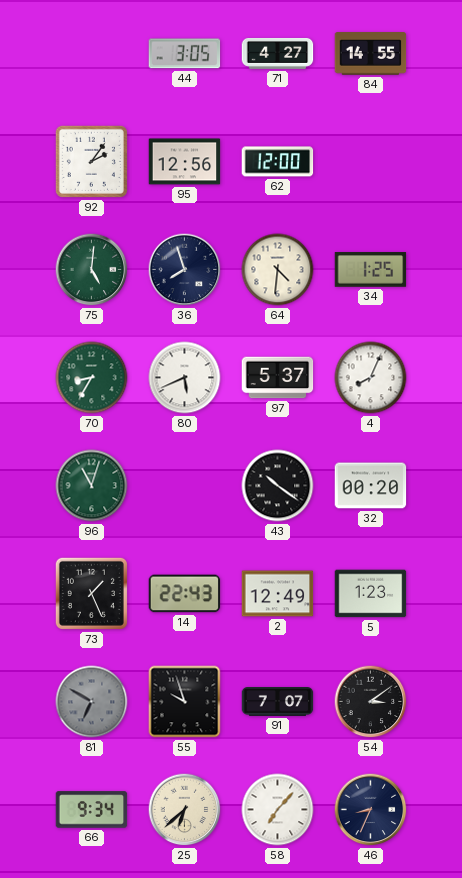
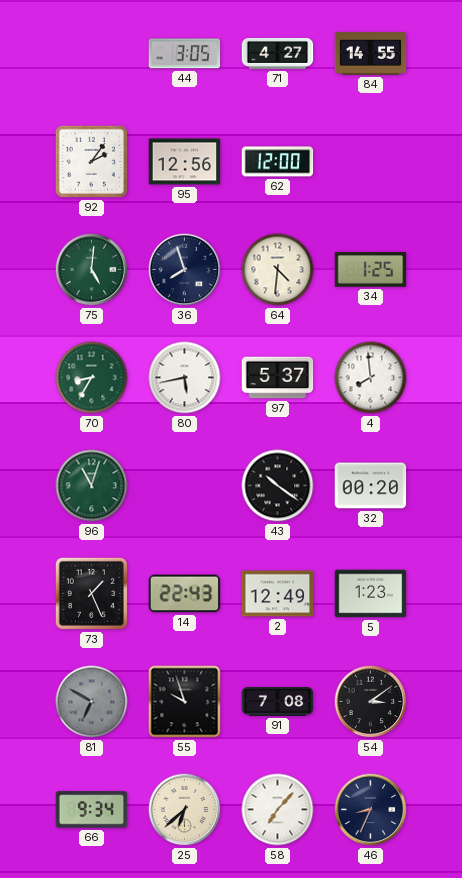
80: 5:41 -> 5:43
4: 8:04 -> 7:59
91: 7:07 -> 7:08
